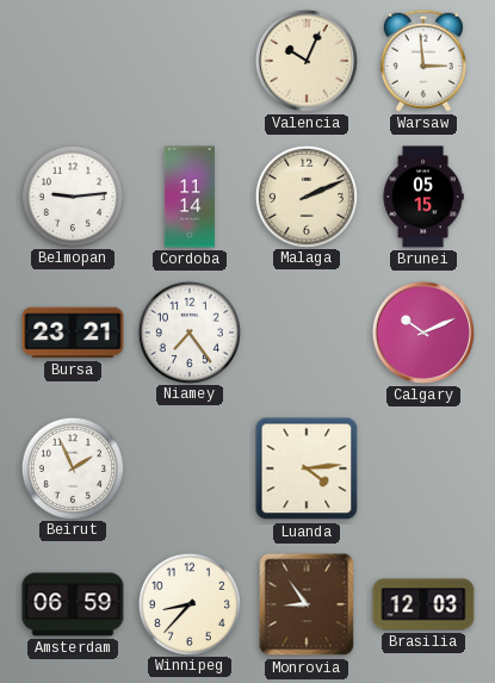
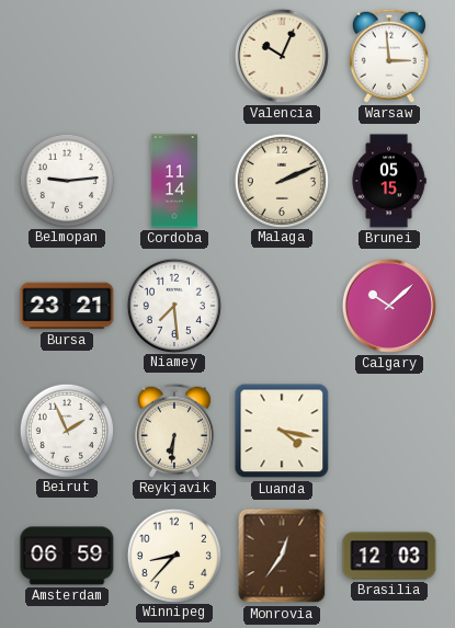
Niamey: 7:24 -> 7:29
Calgary: 10:11 -> 10:08
Reykjavik: none -> 6:31
Luanda: 4:14 -> 4:17
Monrovia: 8:54 -> 12:36
